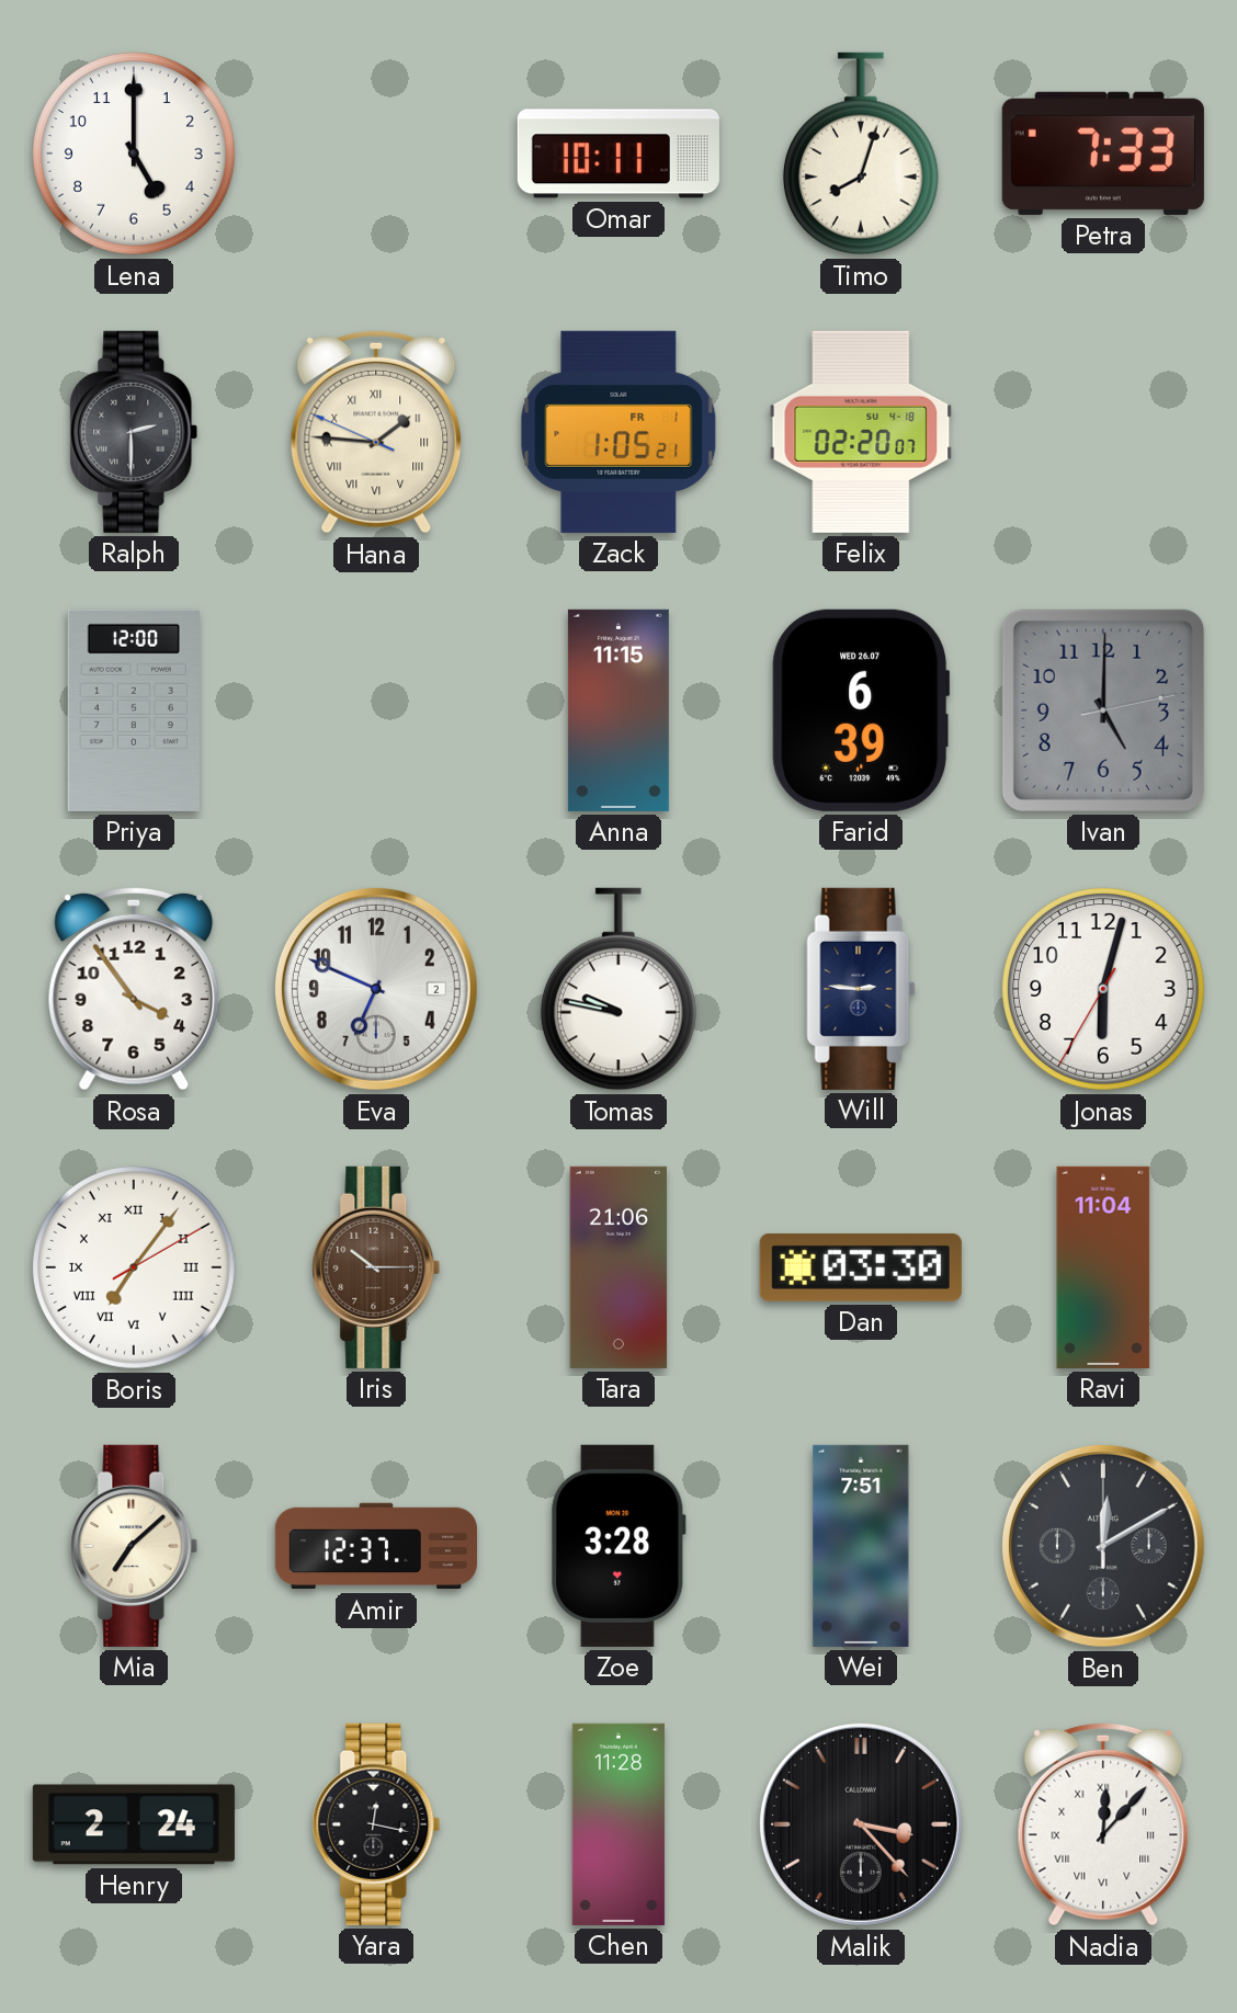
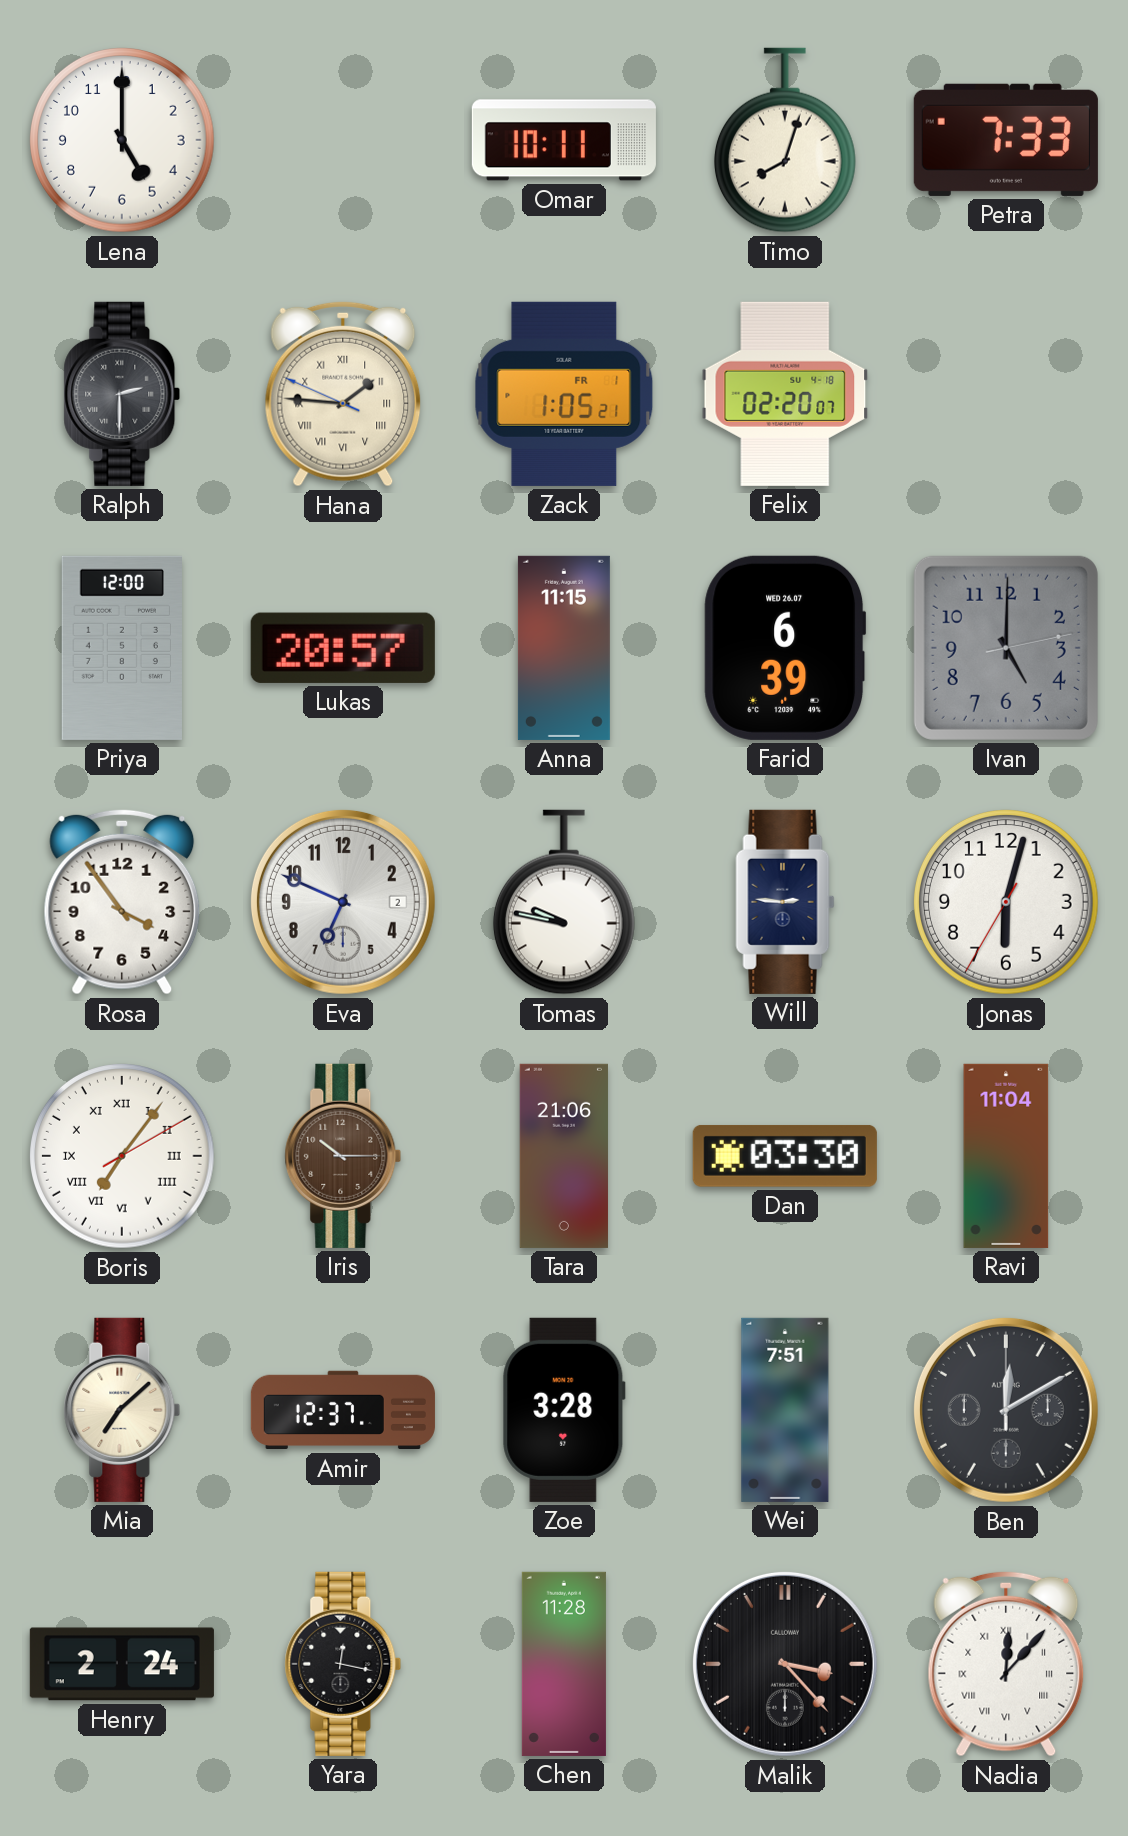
Lukas: none -> 20:57
